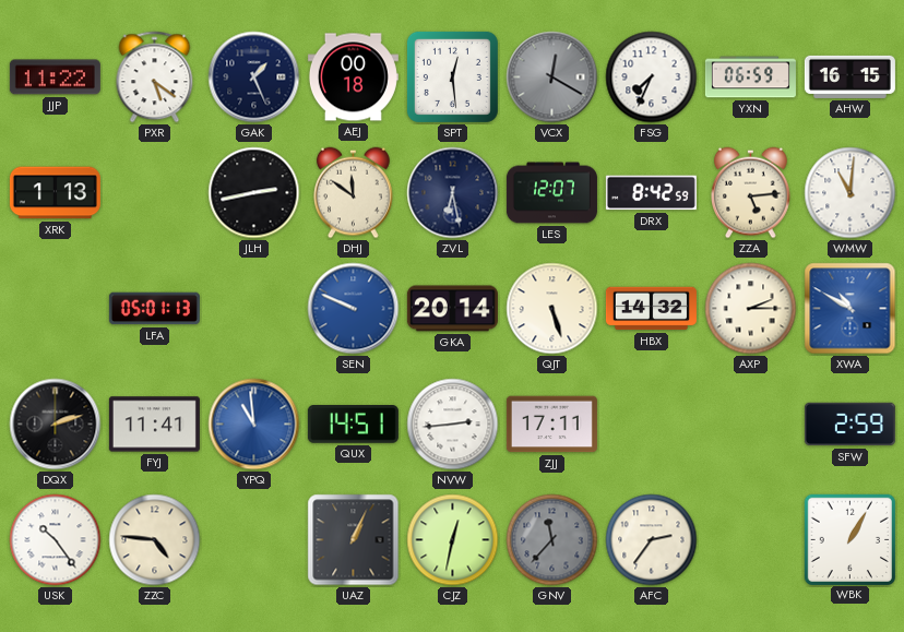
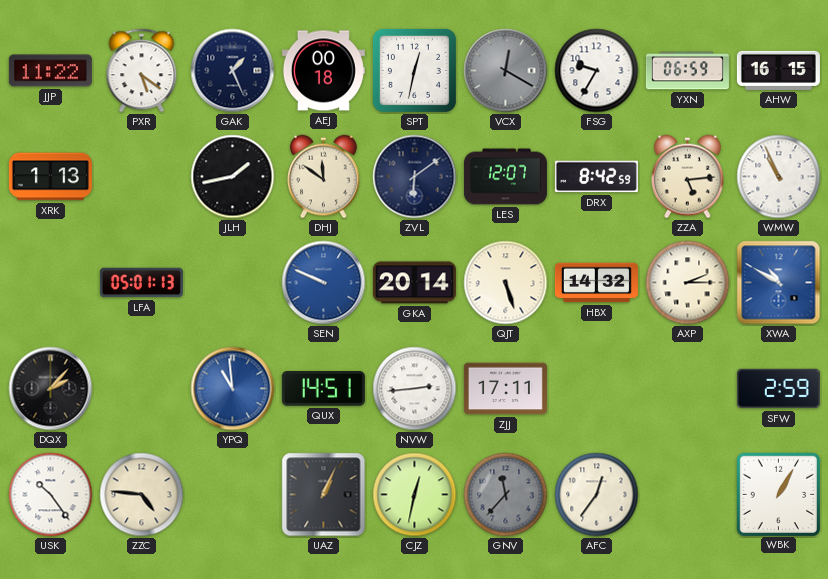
SPT: 12:29 -> 12:32
FSG: 7:34 -> 9:35
JLH: 2:43 -> 1:43
ZVL: 6:28 -> 6:09
WMW: 11:01 -> 10:56
DQX: 2:12 -> 2:07
FYJ: 11:41 -> none
AFC: 2:36 -> 12:36
